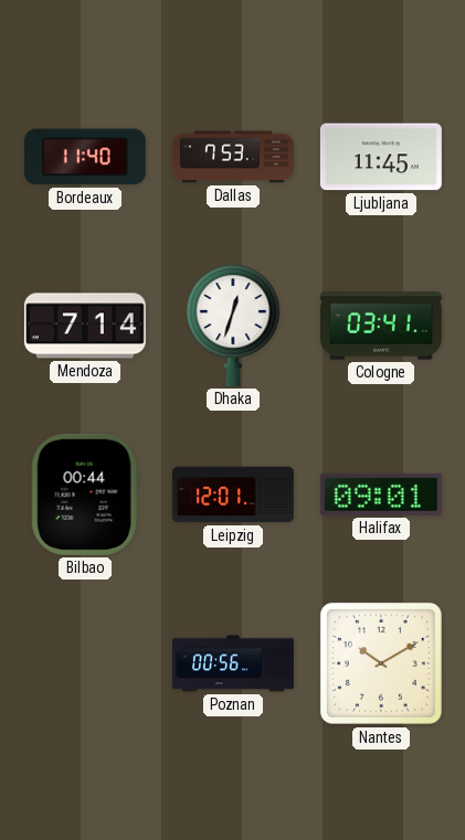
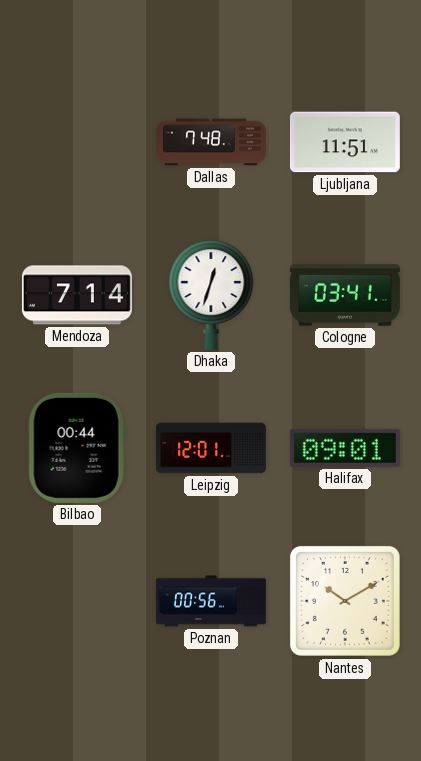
Bordeaux: 11:40 -> none
Dallas: 7:53 -> 7:48
Ljubljana: 11:45 -> 11:51
